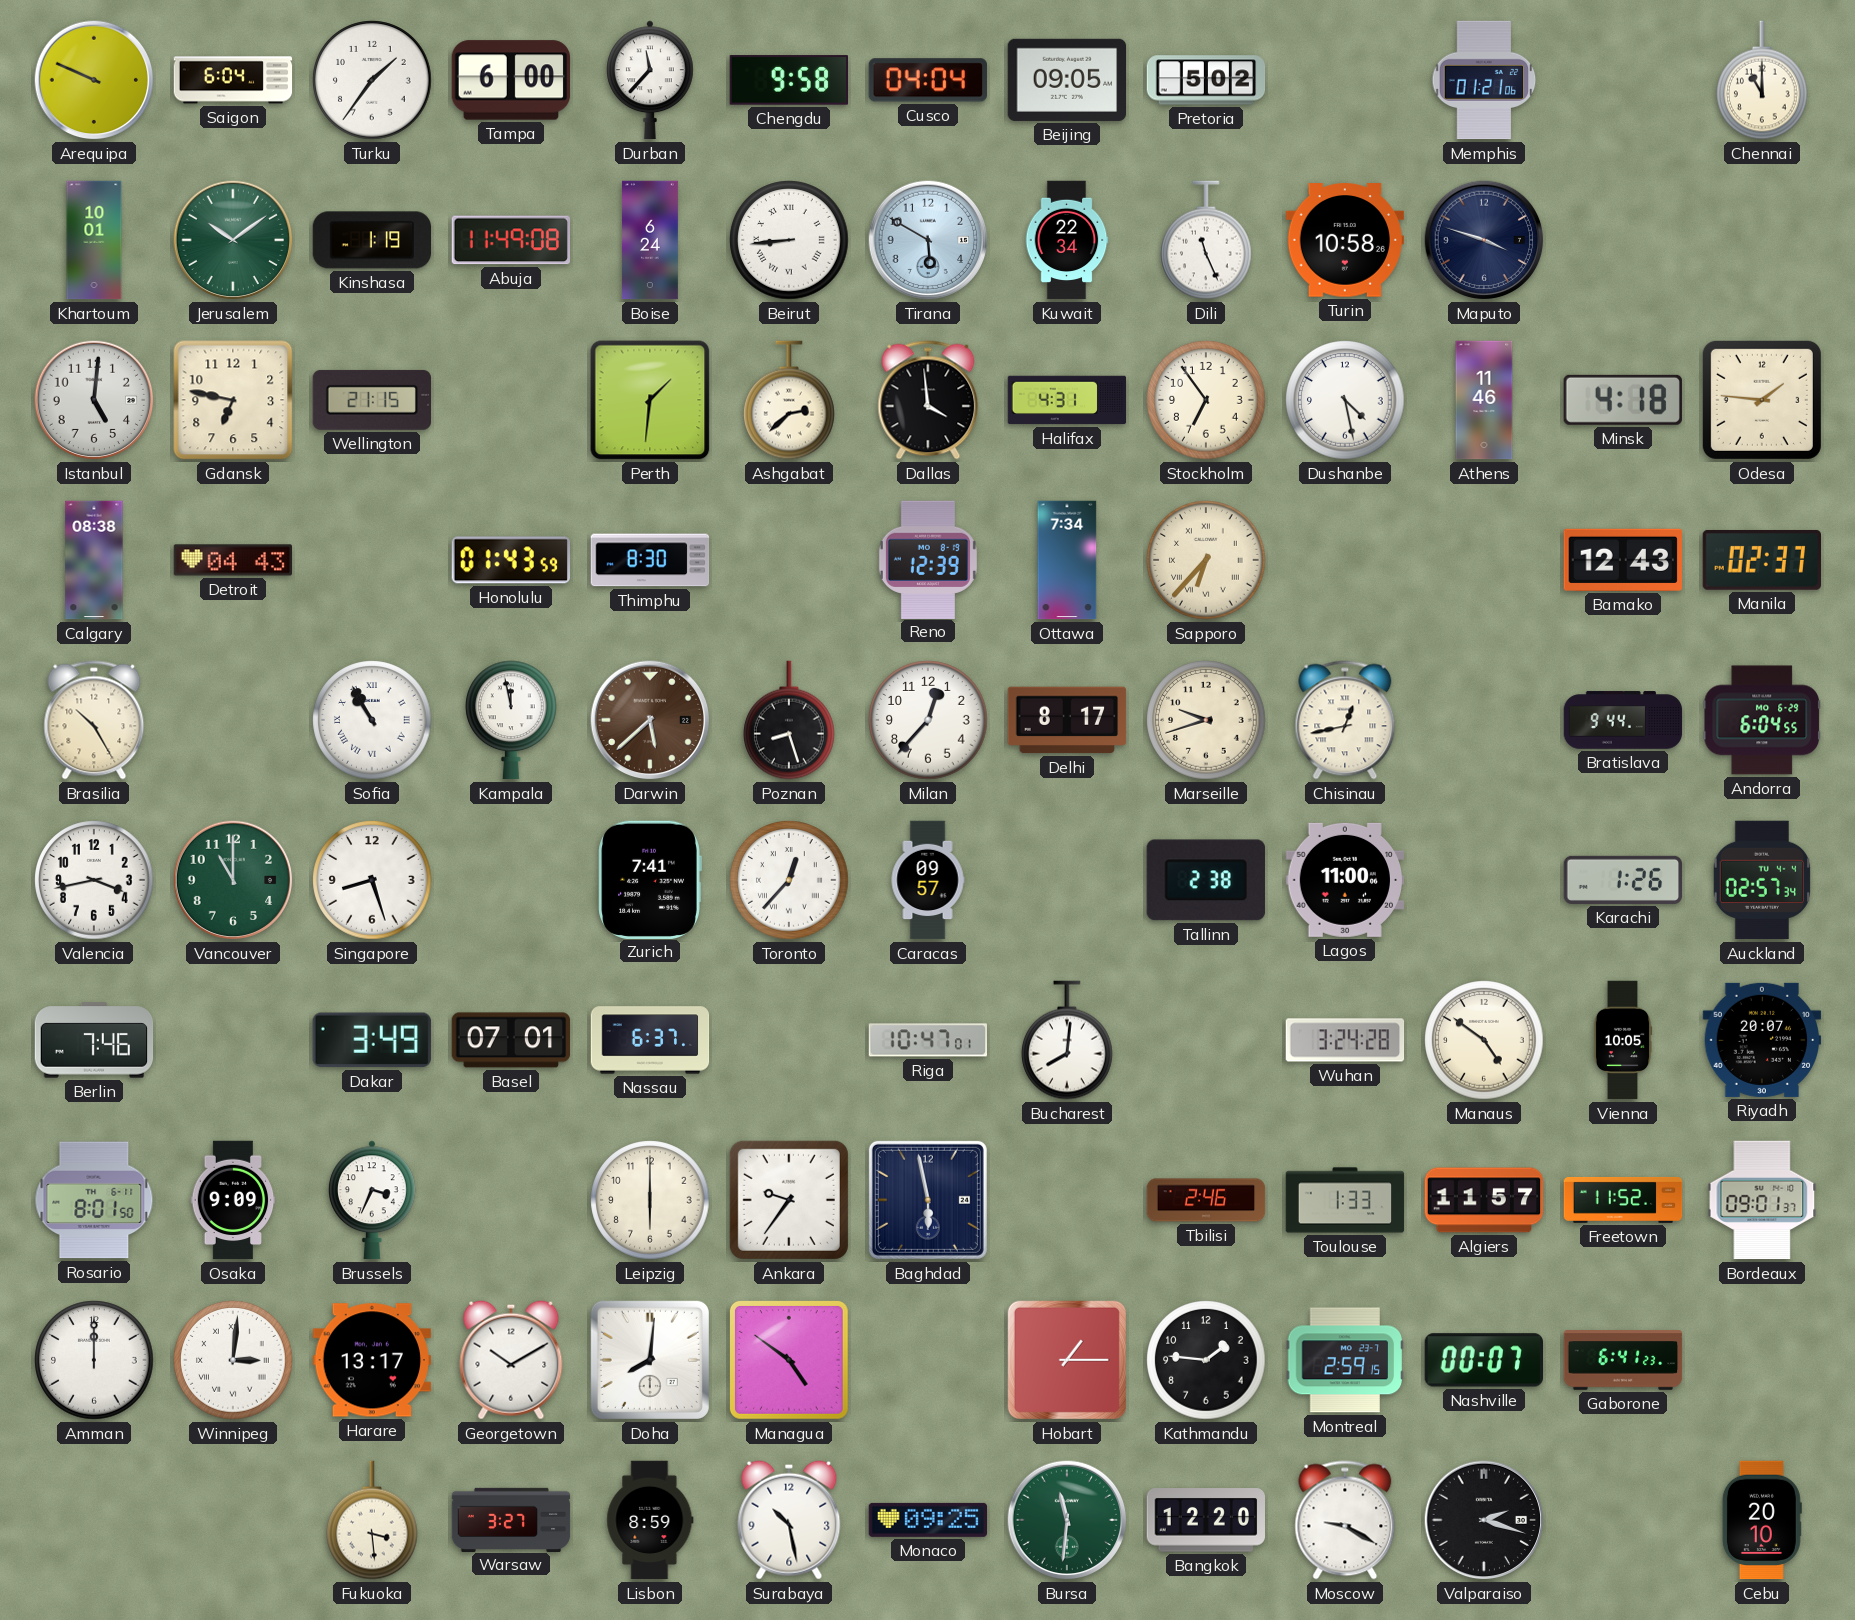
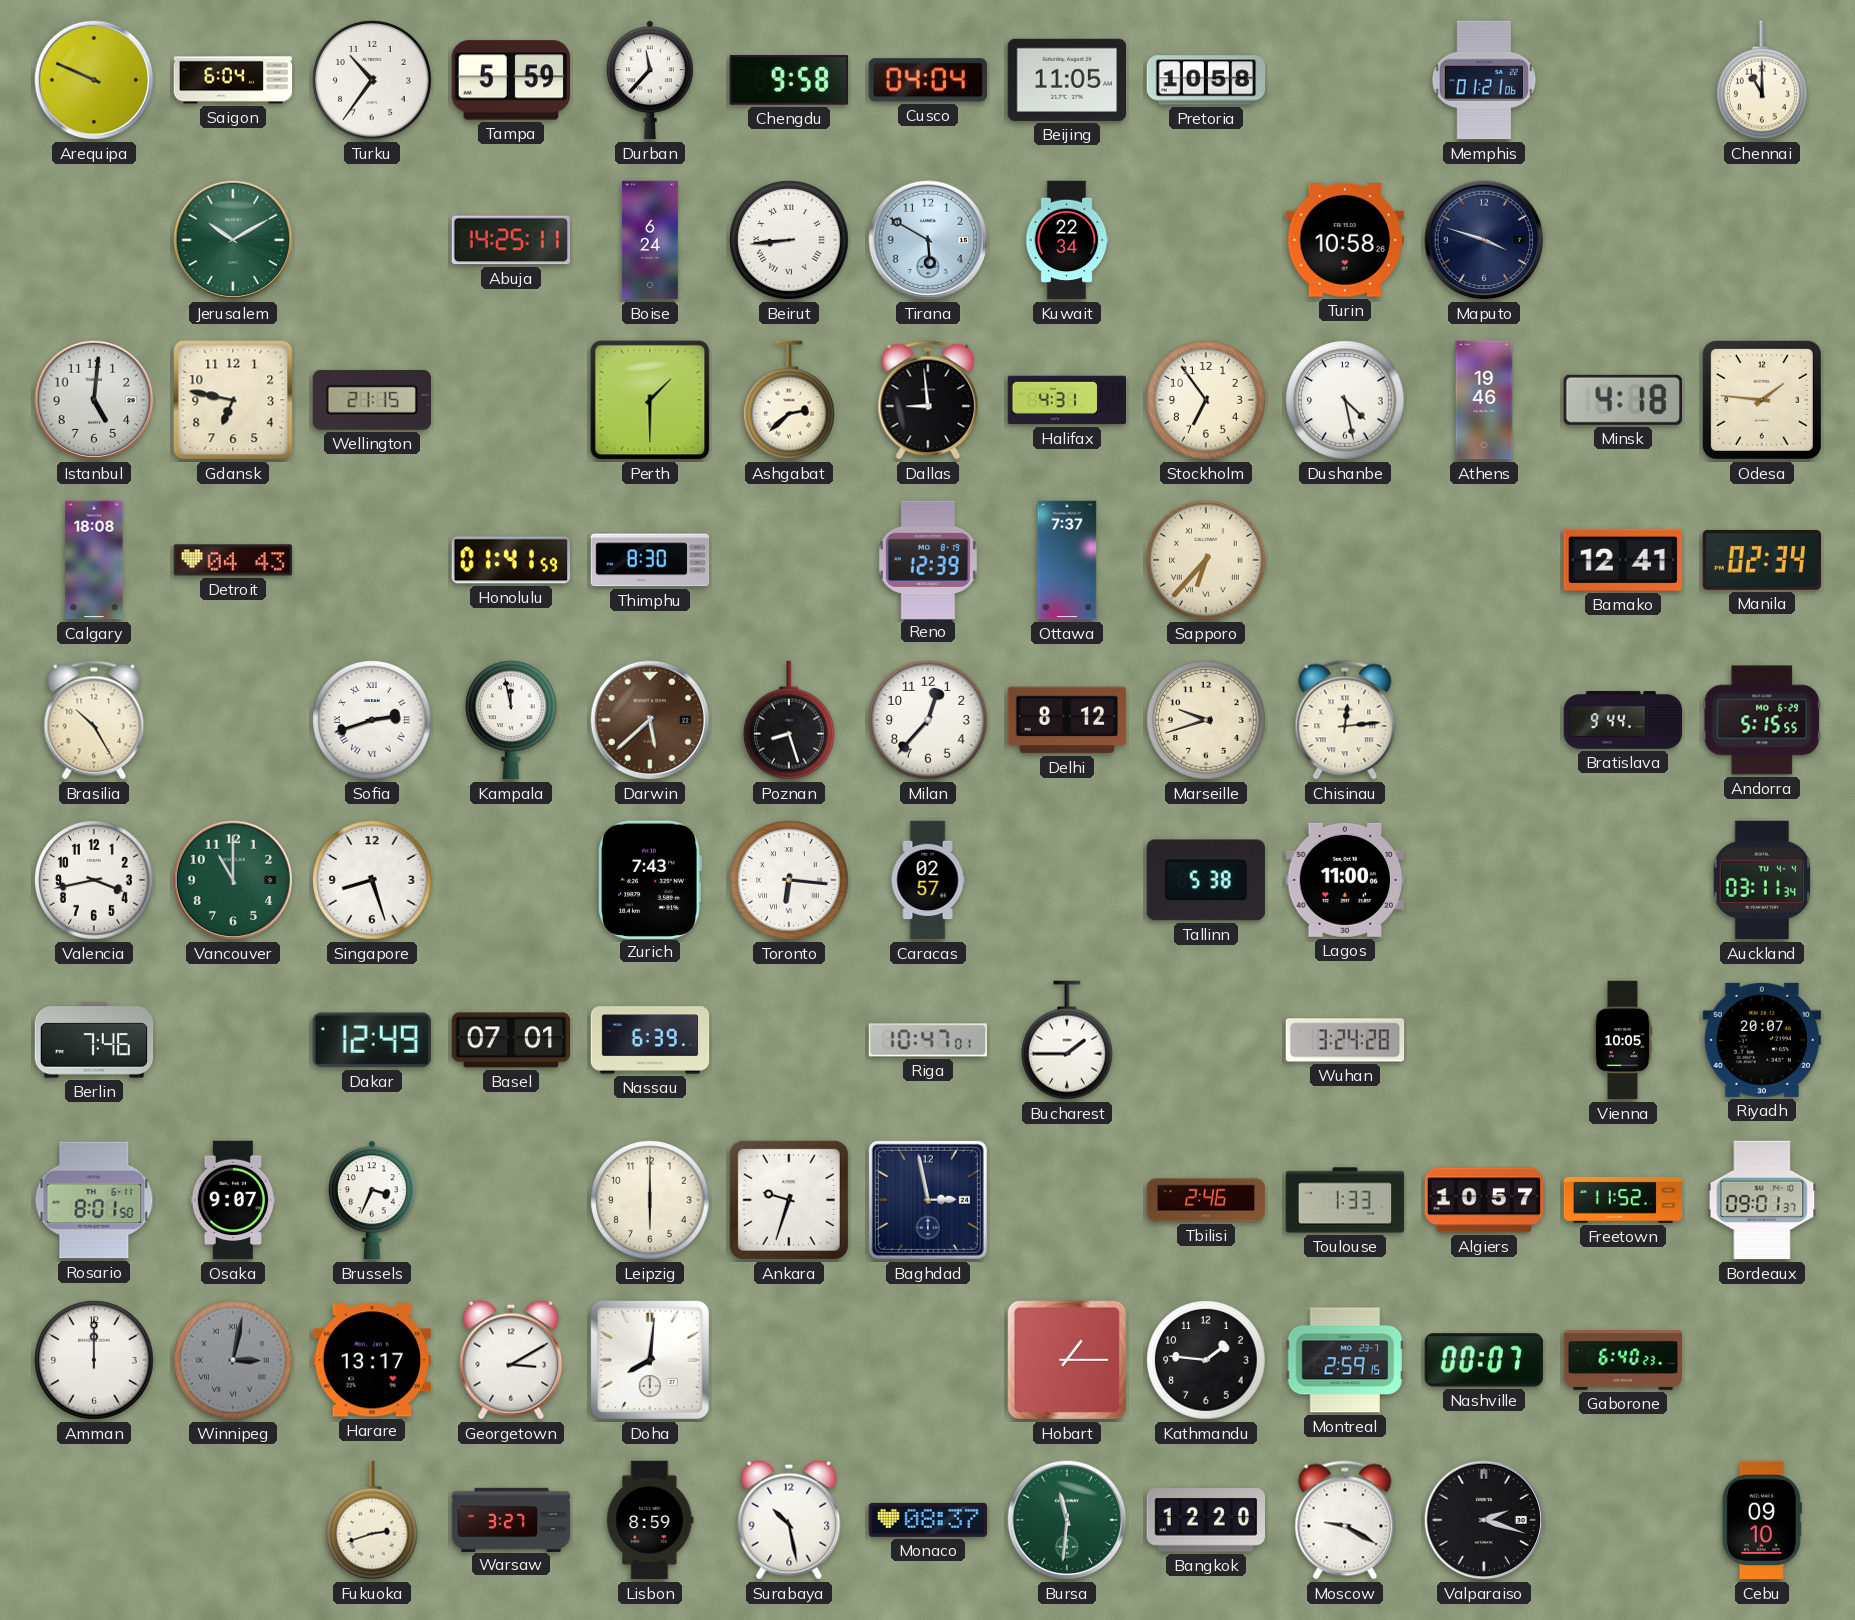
Turku: 1:36 -> 10:36
Tampa: 6:00 -> 5:59
Beijing: 09:05 -> 11:05
Pretoria: 5:02 -> 10:58
Khartoum: 10:01 -> none
Jerusalem: 10:09 -> 10:10
Kinshasa: 1:19 -> none
Abuja: 11:49 -> 14:25
Dili: 11:26 -> none
Perth: 1:31 -> 1:30
Dallas: 3:59 -> 8:59
Athens: 11:46 -> 19:46
Calgary: 08:38 -> 18:08
Honolulu: 01:43 -> 01:41
Ottawa: 7:34 -> 7:37
Bamako: 12:43 -> 12:41
Manila: 02:37 -> 02:34
Sofia: 10:55 -> 2:42
Delhi: 8:17 -> 8:12
Chisinau: 12:43 -> 12:14
Andorra: 6:04 -> 5:15
Zurich: 7:41 -> 7:43
Toronto: 12:37 -> 6:16
Caracas: 09:57 -> 02:57
Tallinn: 2:38 -> 5:38
Karachi: 1:26 -> none
Auckland: 02:57 -> 03:11
Dakar: 3:49 -> 12:49
Nassau: 6:37 -> 6:39
Bucharest: 8:01 -> 1:45
Manaus: 4:51 -> none
Osaka: 9:09 -> 9:07
Ankara: 9:36 -> 9:33
Baghdad: 5:58 -> 2:58
Algiers: 11:57 -> 10:57
Winnipeg: 3:01 -> 3:02
Winnipeg dial: white -> grey
Georgetown: 10:10 -> 3:10
Managua: 4:51 -> none
Gaborone: 6:41 -> 6:40
Fukuoka: 3:29 -> 2:42
Monaco: 09:25 -> 08:37
Cebu: 20:10 -> 09:10
